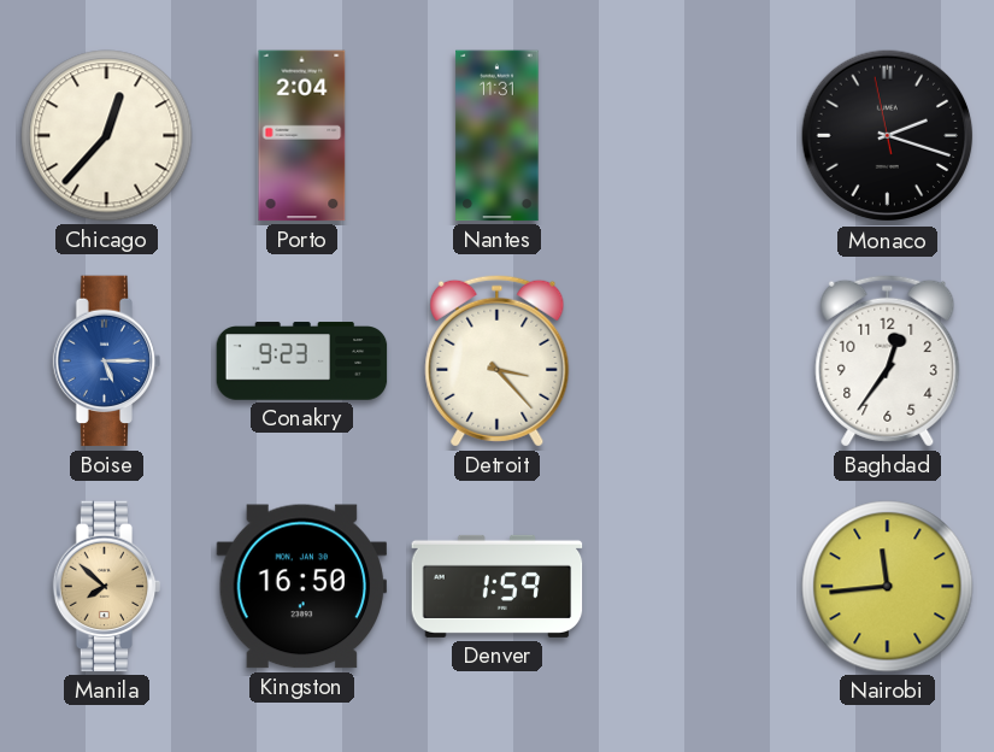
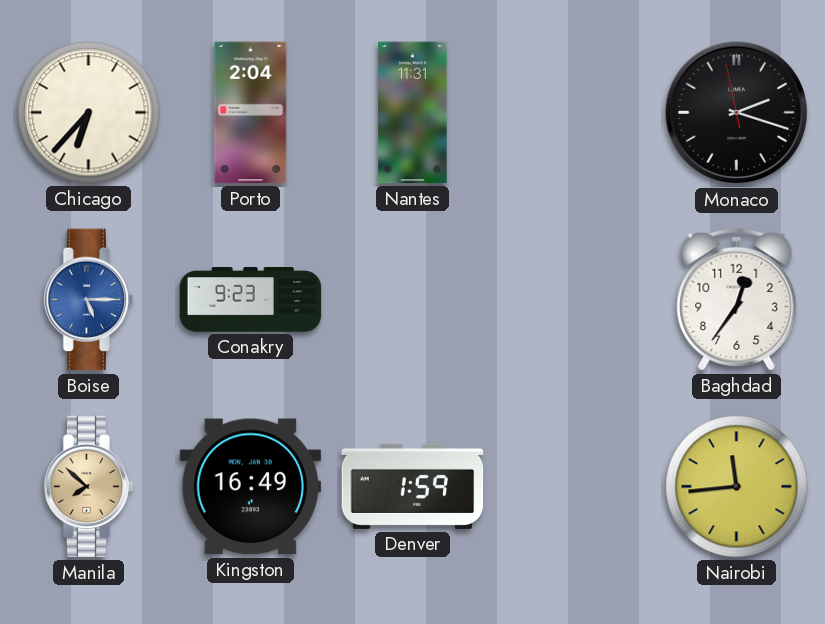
Chicago: 12:37 -> 6:37
Detroit: 3:23 -> none
Kingston: 16:50 -> 16:49
